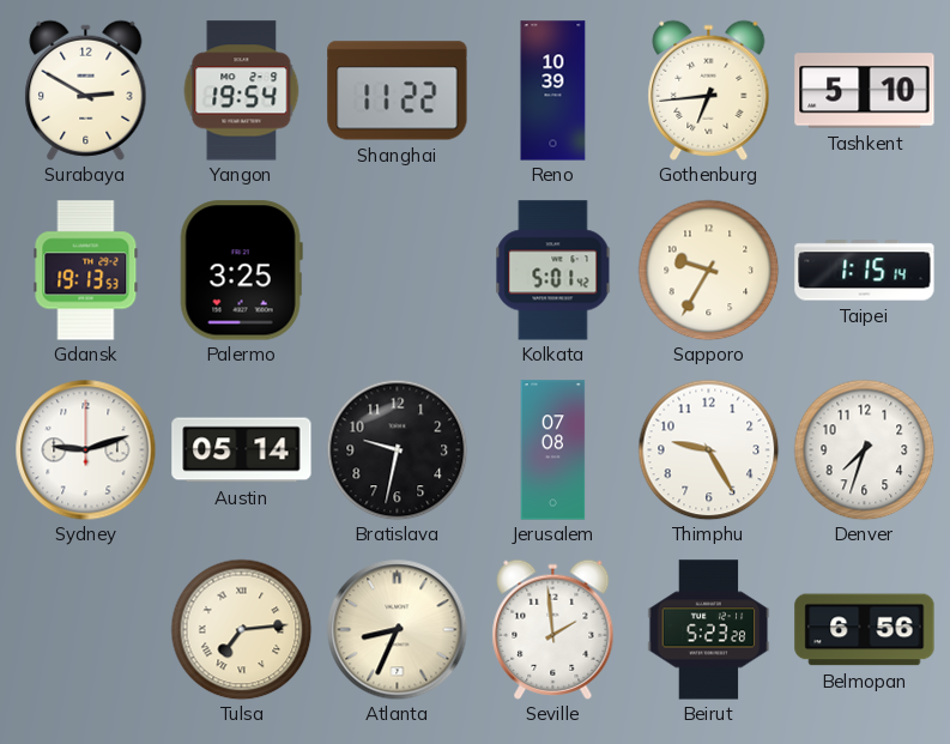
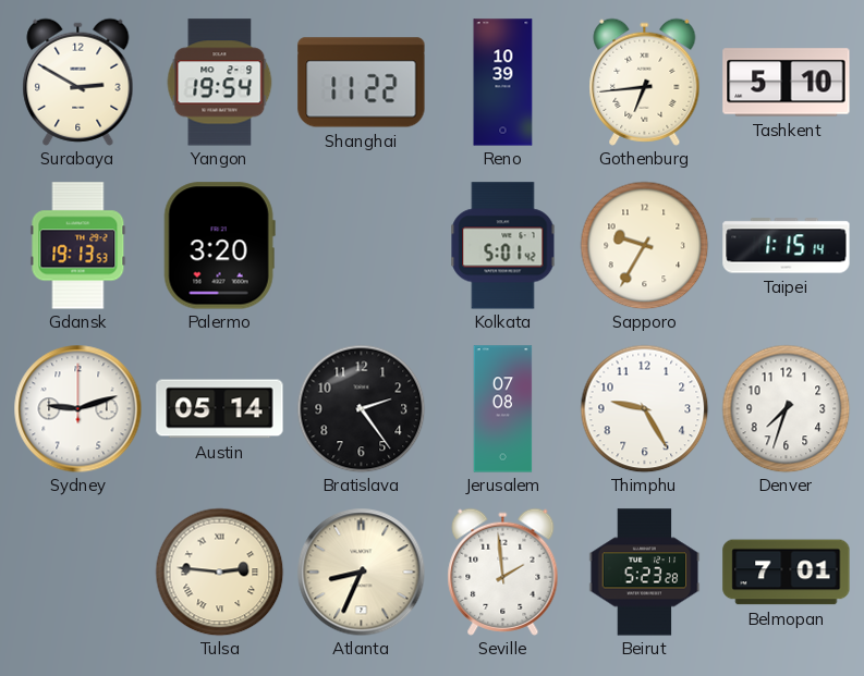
Palermo: 3:25 -> 3:20
Bratislava: 9:32 -> 2:24
Tulsa: 7:14 -> 2:46
Belmopan: 6:56 -> 7:01
